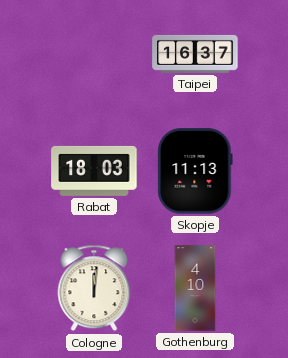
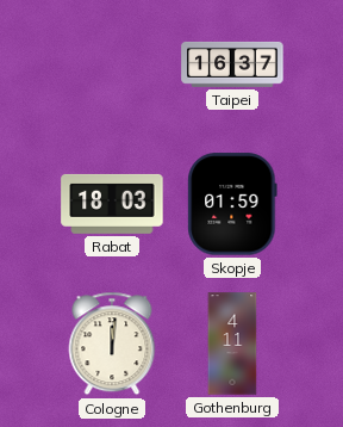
Skopje: 11:13 -> 01:59
Gothenburg: 4:10 -> 4:11
